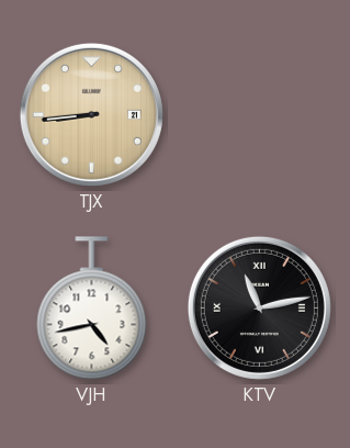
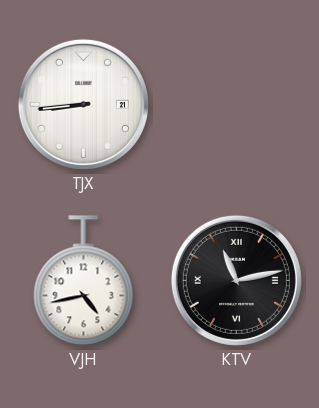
TJX dial: champagne -> white
